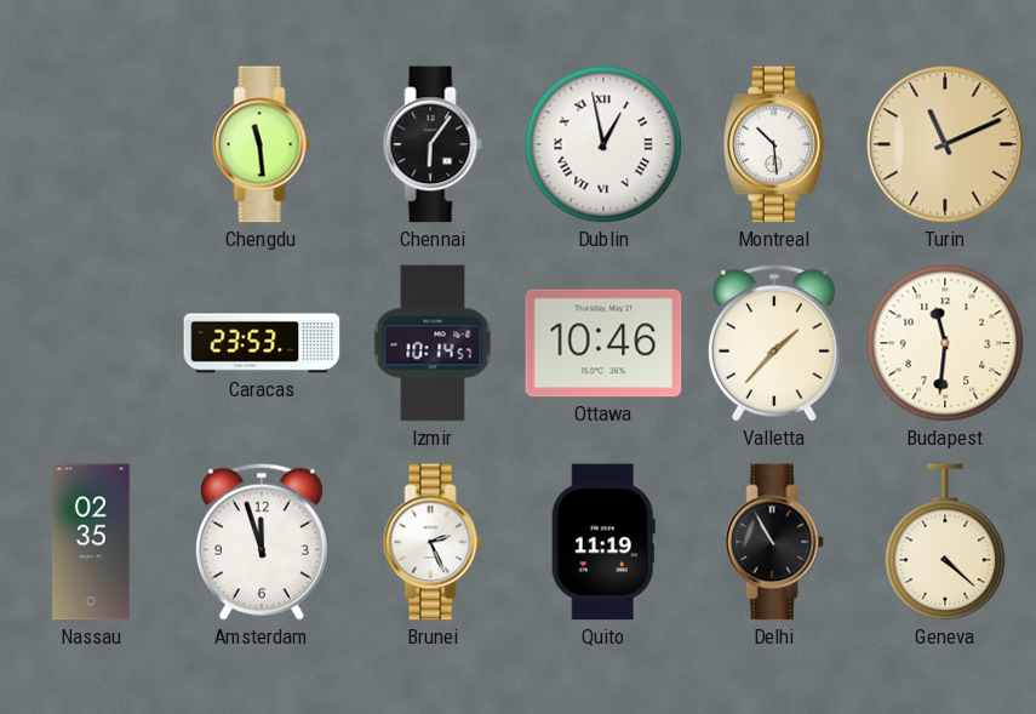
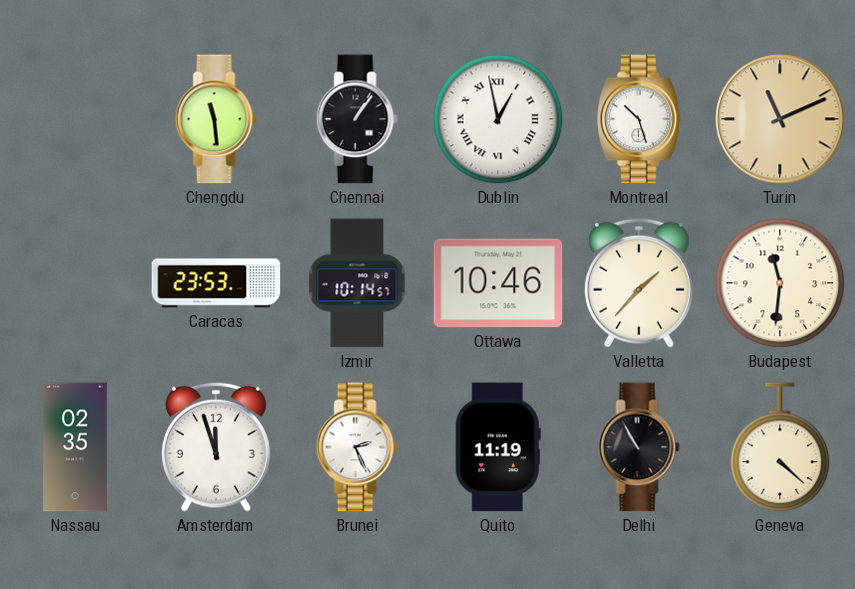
Chennai: 6:06 -> 1:06
Montreal: 10:29 -> 10:27
